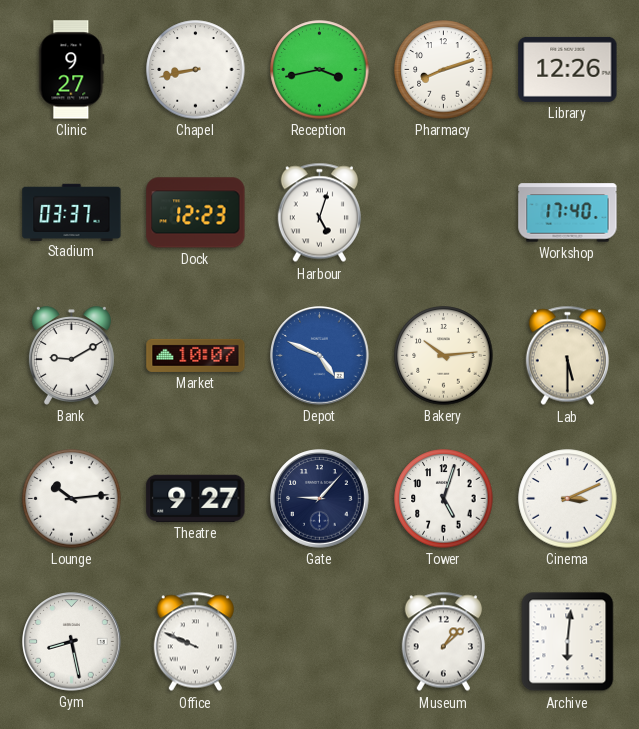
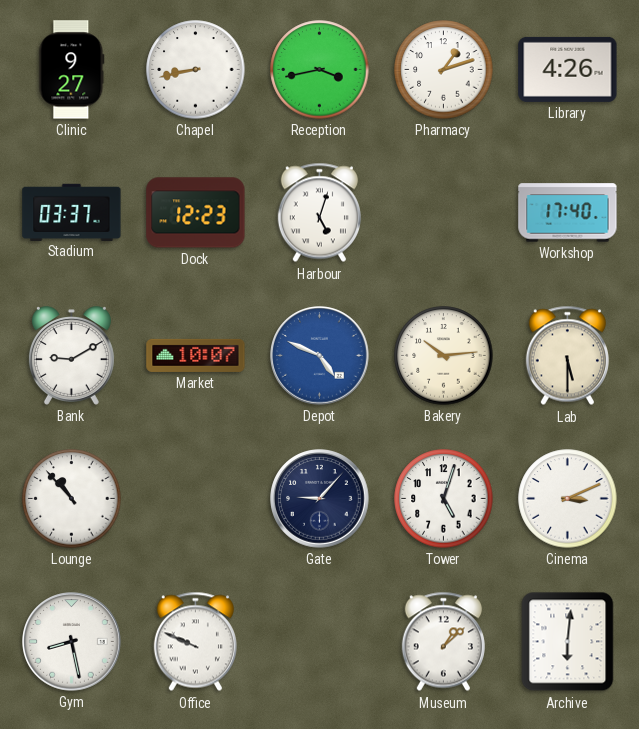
Pharmacy: 8:12 -> 1:12
Library: 12:26 -> 4:26
Lounge: 10:14 -> 10:53
Theatre: 9:27 -> none
